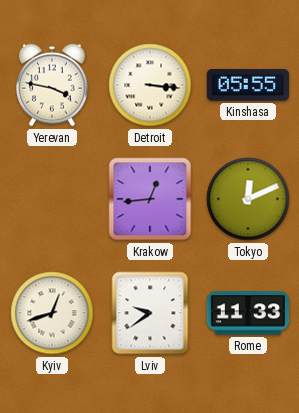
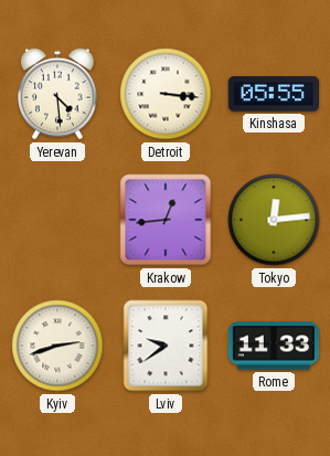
Yerevan: 3:47 -> 4:29
Tokyo: 12:11 -> 12:14
Kyiv: 12:42 -> 2:42
